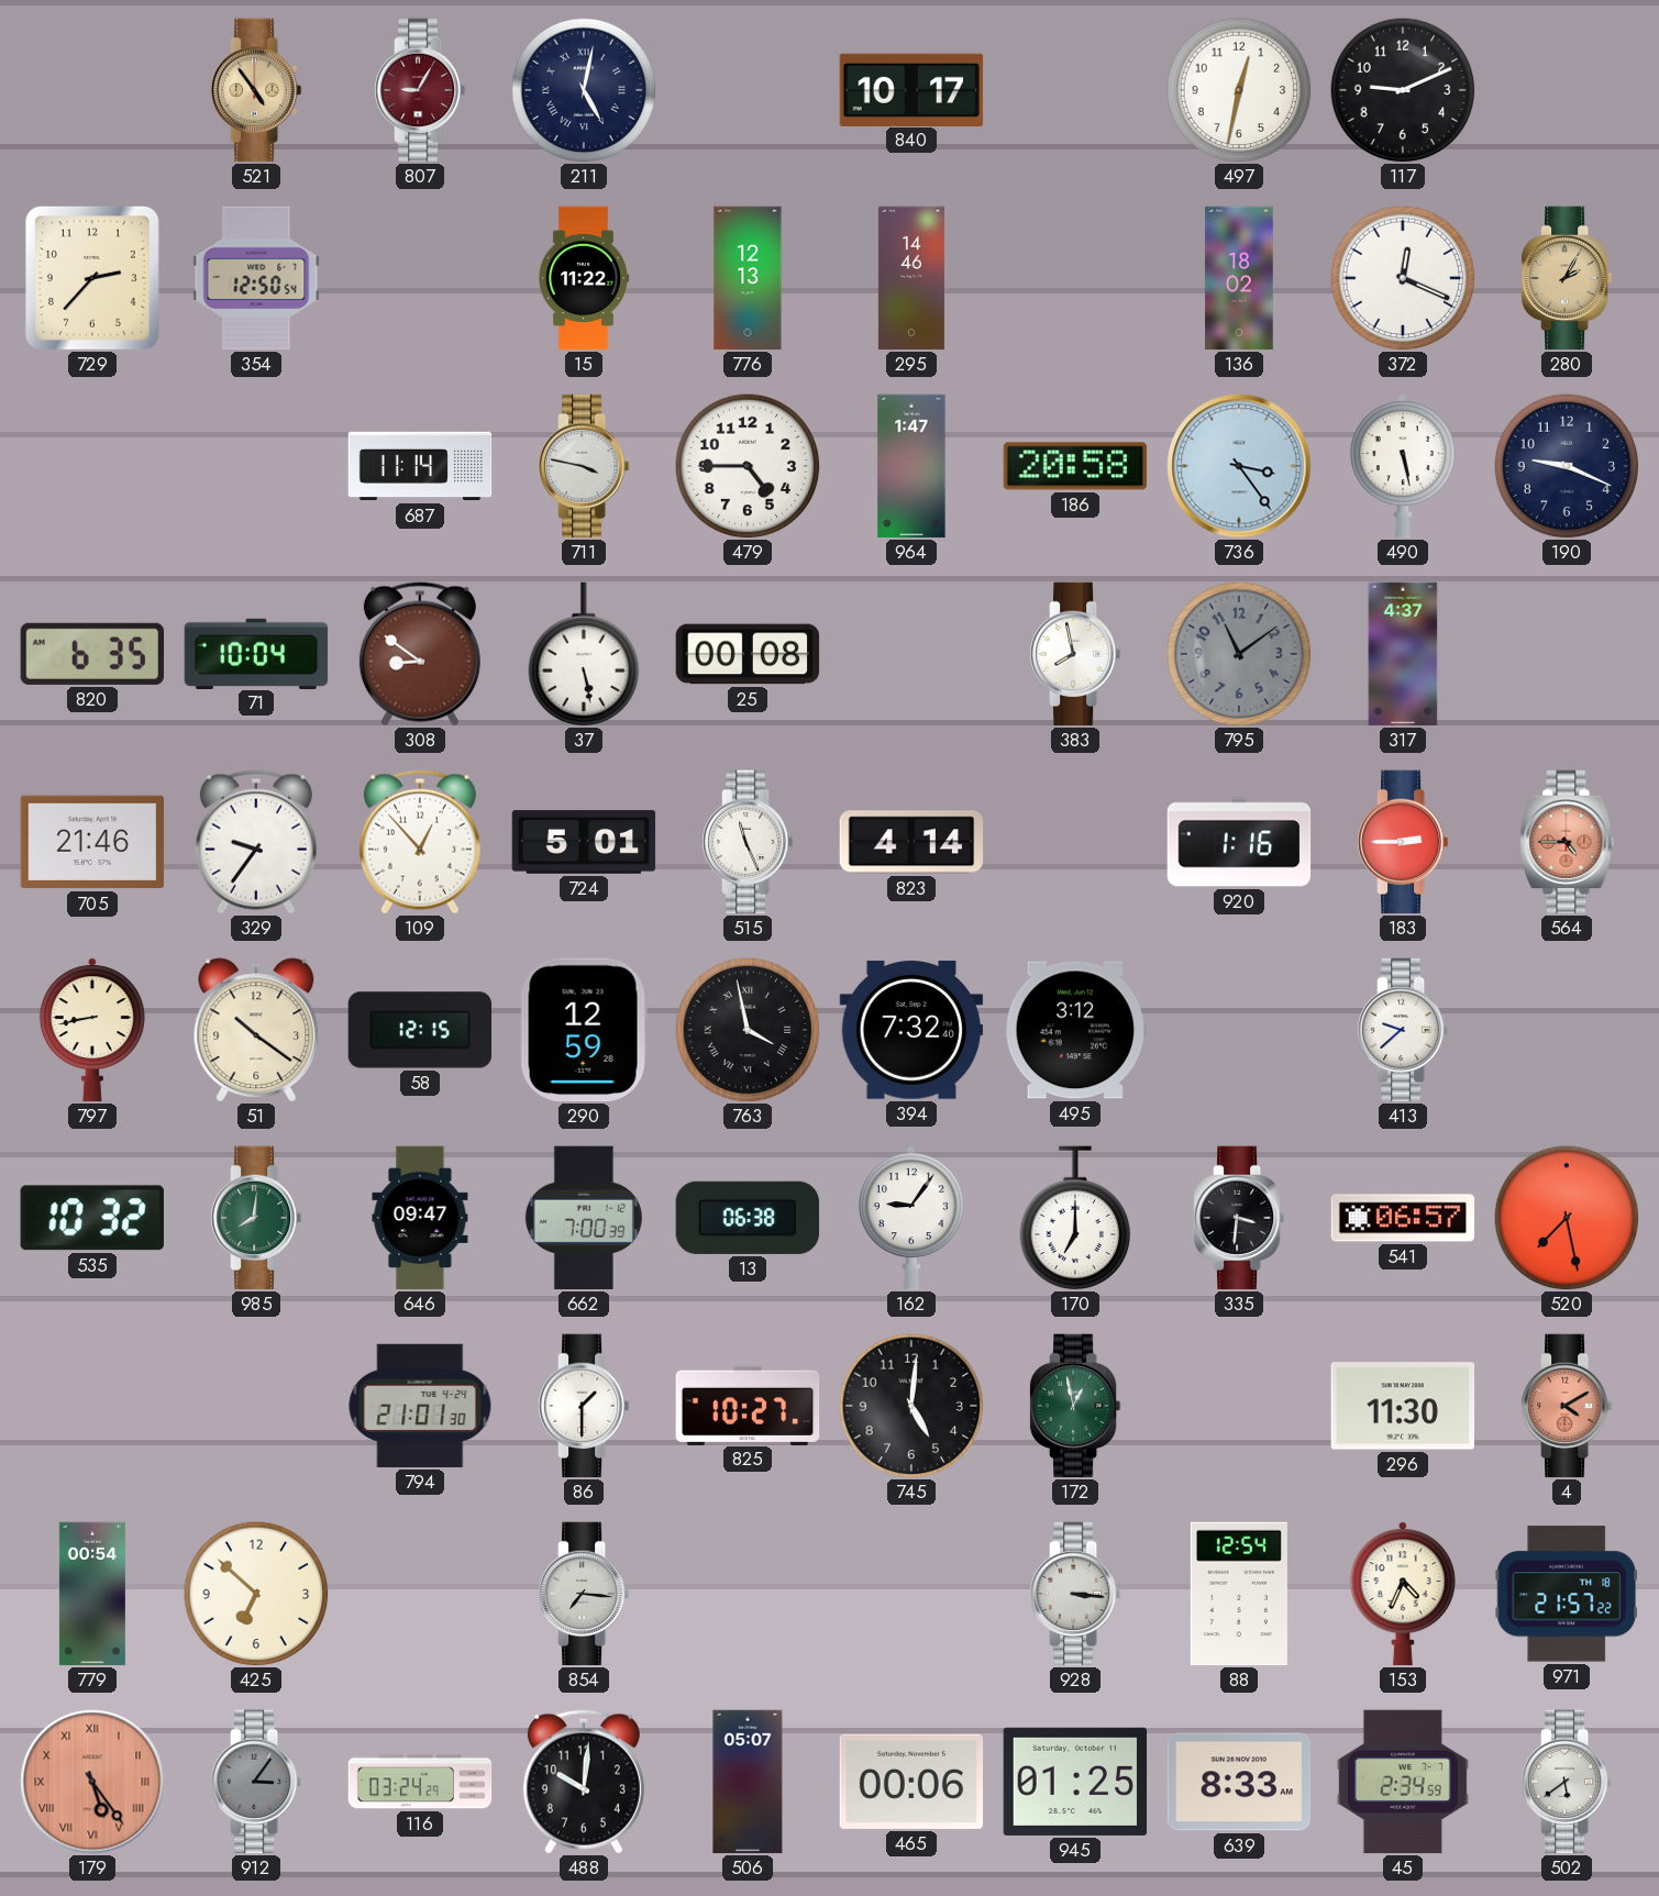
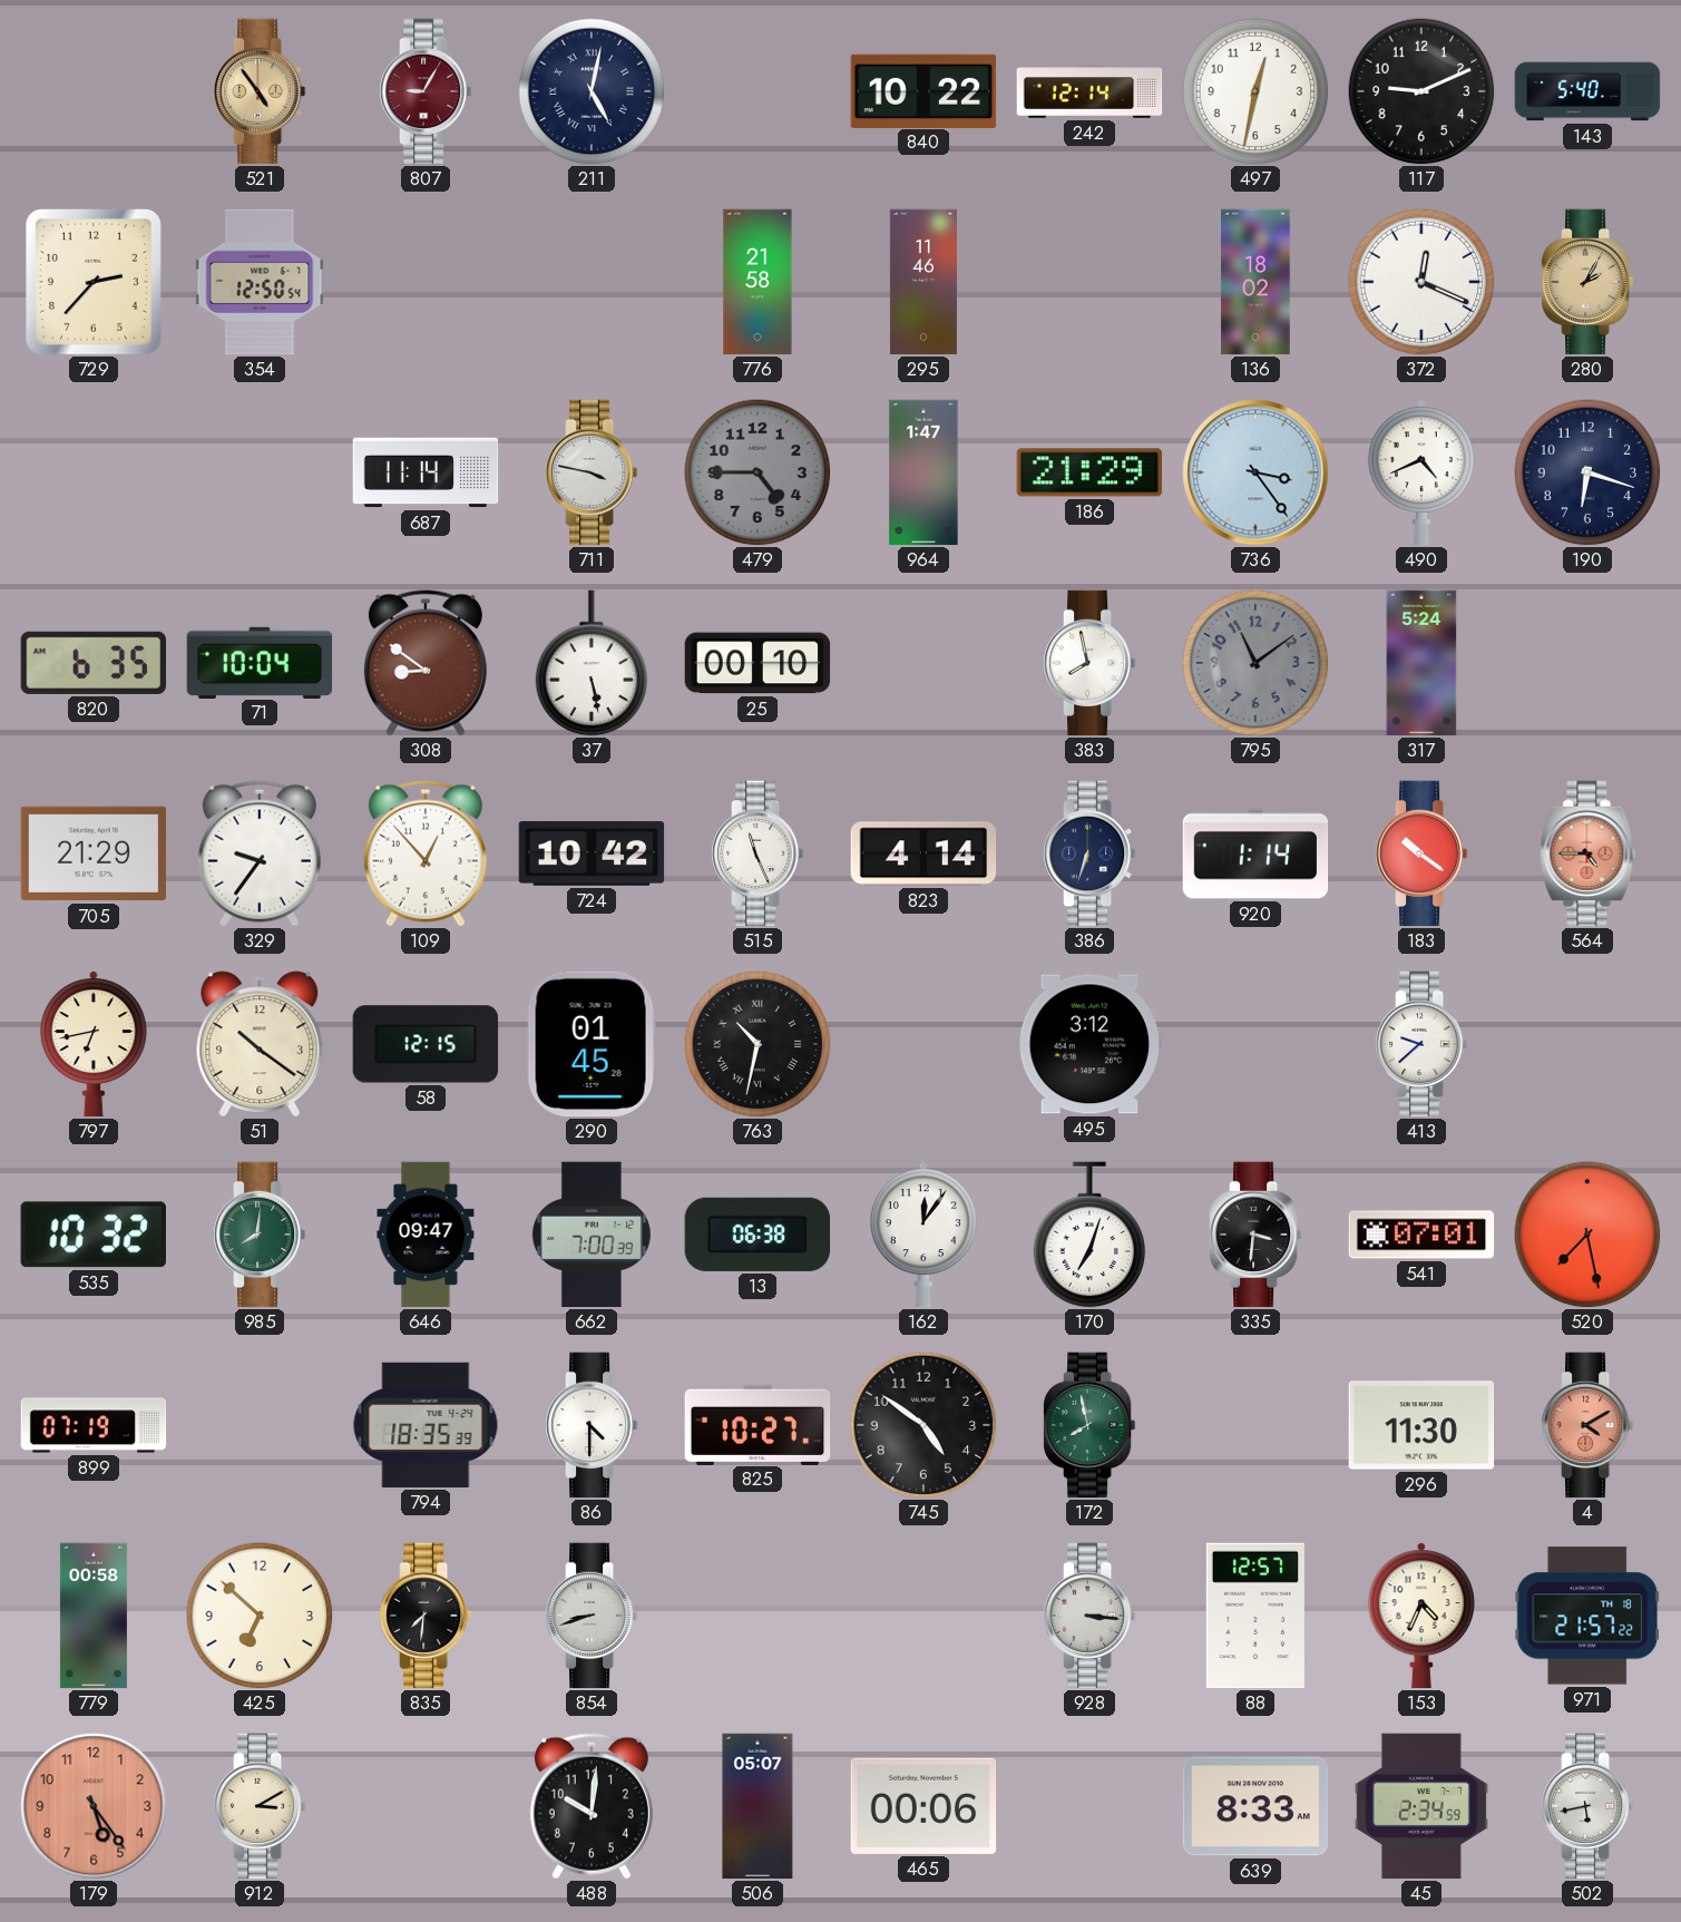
840: 10:17 -> 10:22
242: none -> 12:14
143: none -> 5:40
15: 11:22 -> none
776: 12:13 -> 21:58
295: 14:46 -> 11:46
479 dial: white -> grey
186: 20:58 -> 21:29
490: 5:28 -> 4:41
190: 9:19 -> 6:18
25: 00:08 -> 00:10
317: 4:37 -> 5:24
705: 21:46 -> 21:29
724: 5:01 -> 10:42
386: none -> 6:33
920: 1:16 -> 1:14
183: 2:45 -> 10:21
797: 8:43 -> 6:43
290: 12:59 -> 01:45
763: 3:58 -> 10:32
394: 7:32 -> none
162: 9:06 -> 12:06
170: 7:00 -> 7:03
541: 06:57 -> 07:01
899: none -> 07:19
794: 21:01 -> 18:35
86: 1:30 -> 4:30
745: 5:01 -> 4:51
172: 12:58 -> 7:58
779: 00:54 -> 00:58
835: none -> 7:31
854: 7:16 -> 8:42
88: 12:54 -> 12:57
179 numerals: Roman -> Arabic
912: 3:06 -> 3:10
912 dial: grey -> cream
116: 03:24 -> none
945: 01:25 -> none
502: 5:39 -> 5:43
